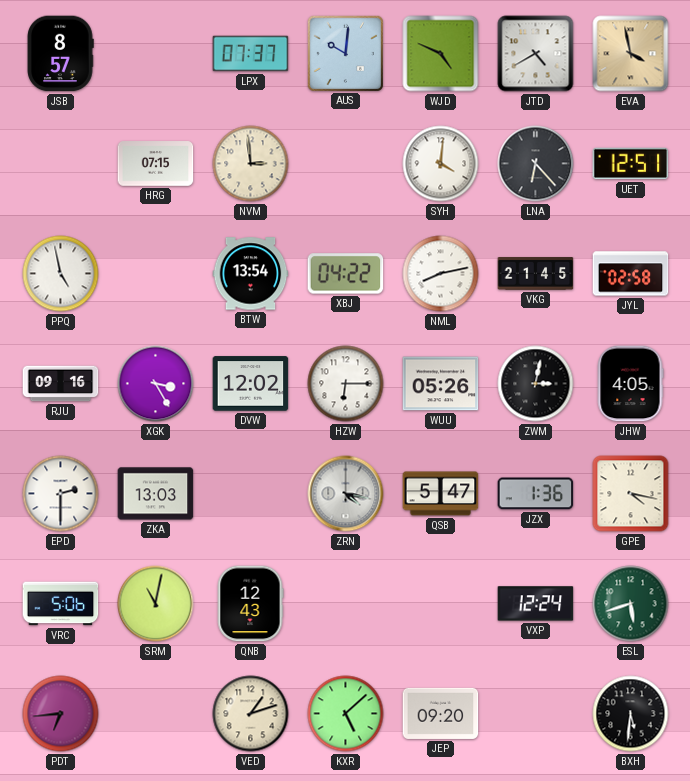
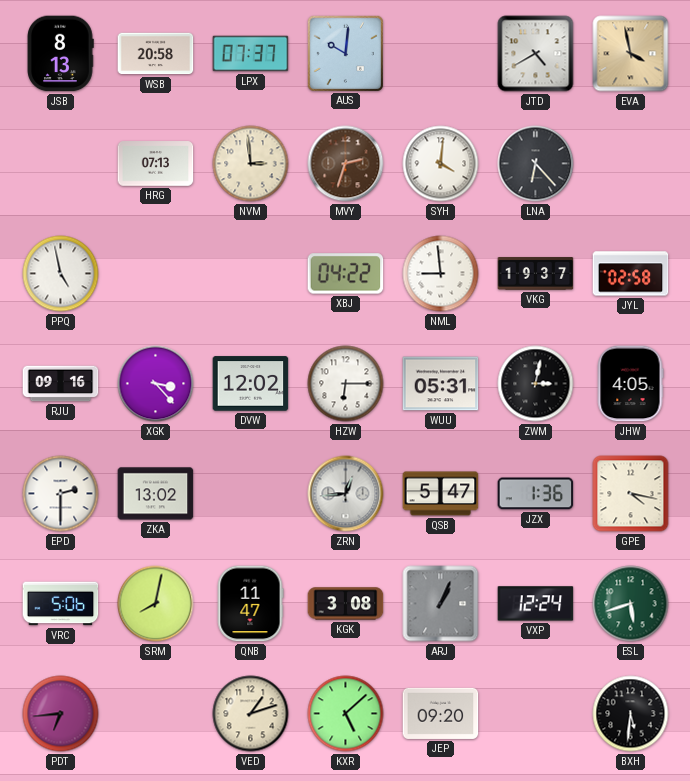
JSB: 8:57 -> 8:13
WSB: none -> 20:58
WJD: 4:49 -> none
HRG: 07:15 -> 07:13
MVY: none -> 2:33
UET: 12:51 -> none
BTW: 13:54 -> none
NML: 8:13 -> 8:59
VKG: 21:45 -> 19:37
XGK: 3:25 -> 3:23
WUU: 05:26 -> 05:31
ZKA: 13:03 -> 13:02
ZRN: 4:17 -> 12:44
SRM: 11:02 -> 8:02
QNB: 12:43 -> 11:47
KGK: none -> 3:08
ARJ: none -> 1:04
